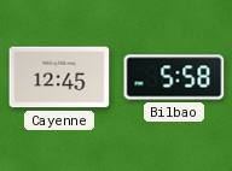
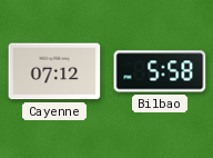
Cayenne: 12:45 -> 07:12
